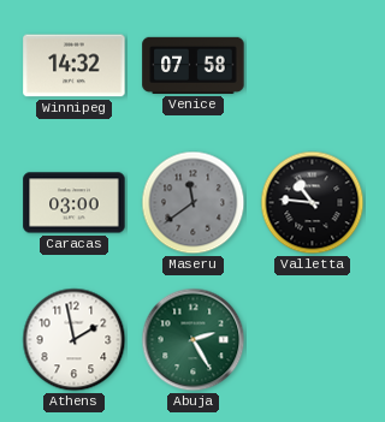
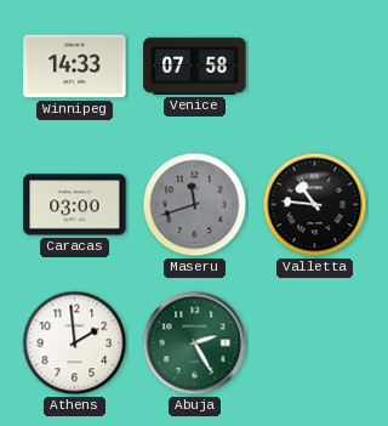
Winnipeg: 14:32 -> 14:33
Maseru: 11:39 -> 11:42
Athens: 1:58 -> 1:59
